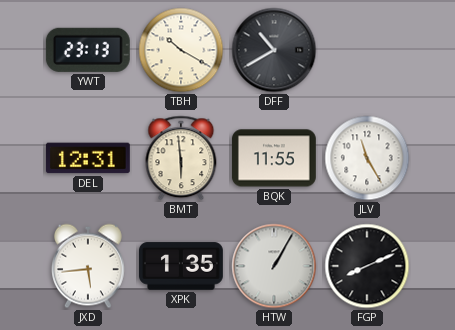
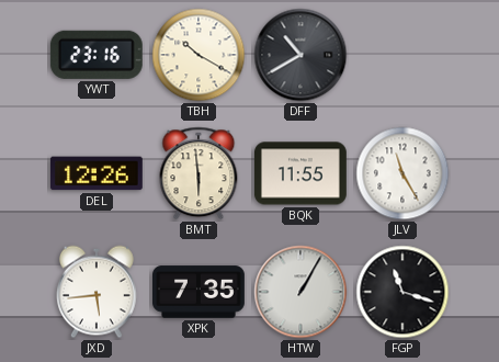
YWT: 23:13 -> 23:16
DEL: 12:31 -> 12:26
XPK: 1:35 -> 7:35
FGP: 8:11 -> 11:18
